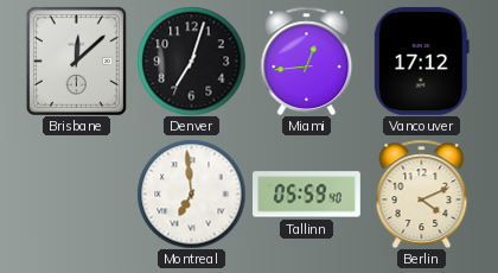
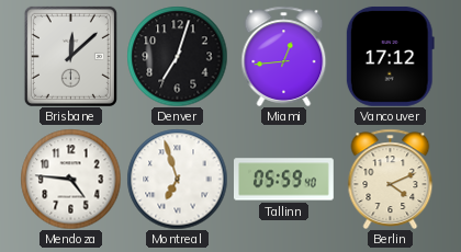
Mendoza: none -> 4:46
Montreal: 6:59 -> 6:57
